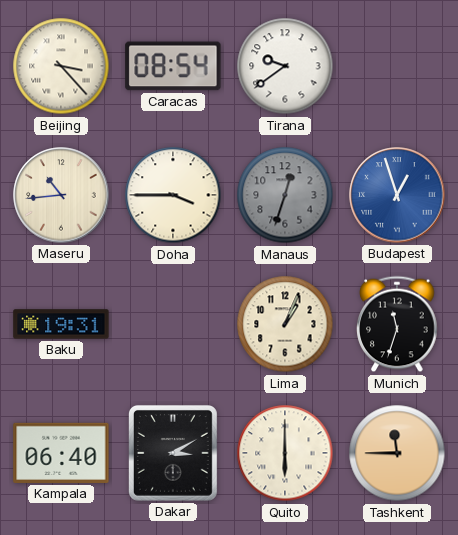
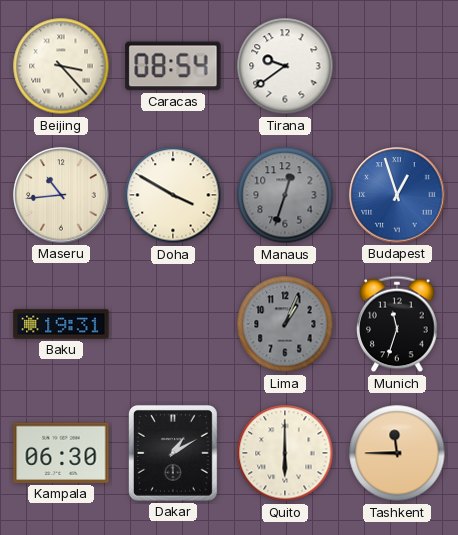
Doha: 3:45 -> 3:50
Lima dial: cream -> grey
Kampala: 06:40 -> 06:30
Dakar: 3:10 -> 1:10
